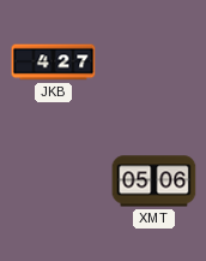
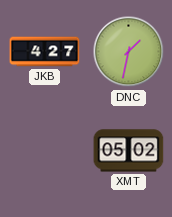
DNC: none -> 1:32
XMT: 05:06 -> 05:02
